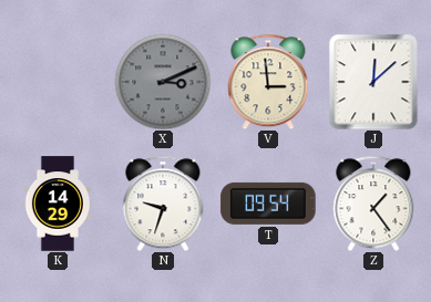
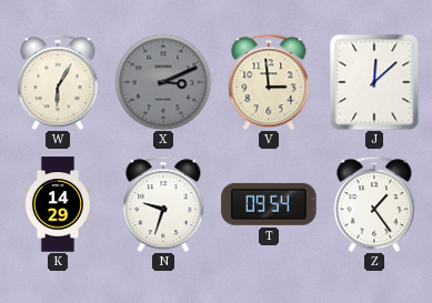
W: none -> 6:05
